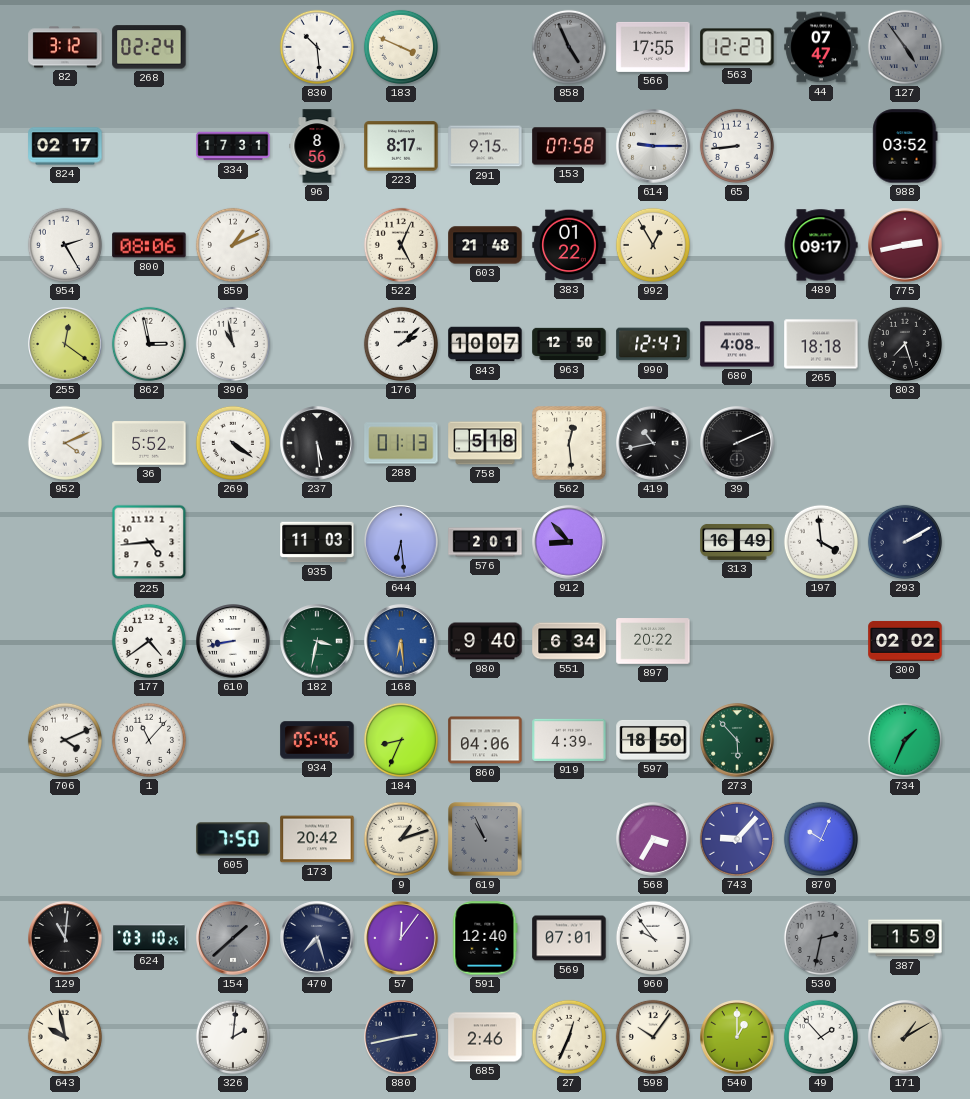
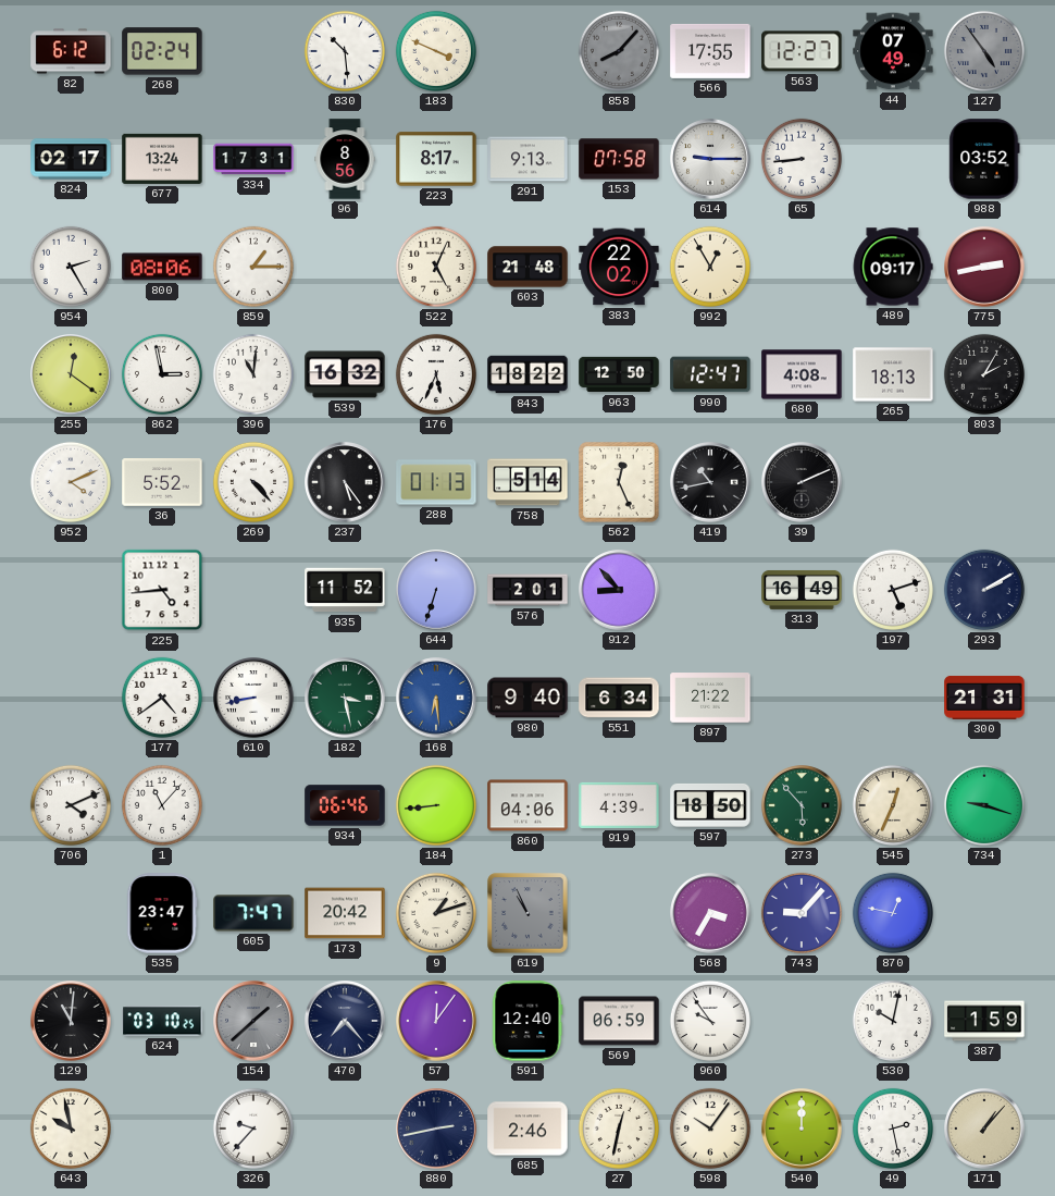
82: 3:12 -> 6:12
858: 4:56 -> 8:07
44: 07:47 -> 07:49
677: none -> 13:24
291: 9:15 -> 9:13
859: 1:11 -> 1:15
383: 01:22 -> 22:02
396: 10:58 -> 11:01
539: none -> 16:32
176: 2:08 -> 5:34
843: 10:07 -> 18:22
265: 18:18 -> 18:13
803: 7:27 -> 2:05
269: 4:21 -> 4:23
237: 5:29 -> 5:24
758: 5:18 -> 5:14
562: 12:29 -> 12:26
935: 11:03 -> 11:52
644: 6:29 -> 6:33
197: 3:59 -> 5:12
182: 3:32 -> 3:28
897: 20:22 -> 21:22
300: 02:02 -> 21:31
934: 05:46 -> 06:46
184: 8:34 -> 8:44
545: none -> 12:34
734: 1:34 -> 9:18
535: none -> 23:47
605: 7:50 -> 7:47
870: 10:04 -> 12:47
470: 7:27 -> 7:23
569: 07:01 -> 06:59
530: 2:32 -> 10:02
530 dial: grey -> white
326: 2:01 -> 9:37
27: 12:34 -> 12:32
540: 1:00 -> 12:00
49: 1:53 -> 2:28
171: 1:10 -> 1:07
